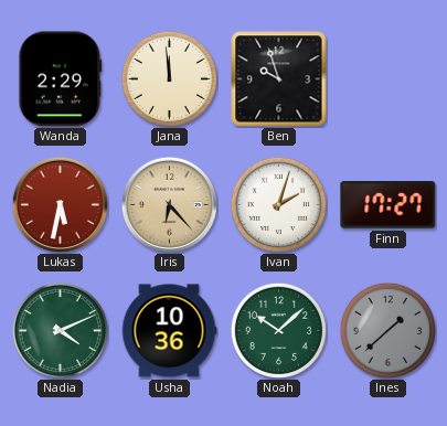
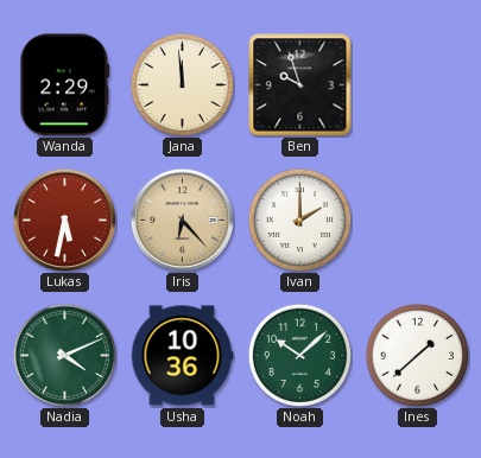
Ivan: 2:03 -> 2:00
Finn: 17:27 -> none
Ines dial: grey -> white
